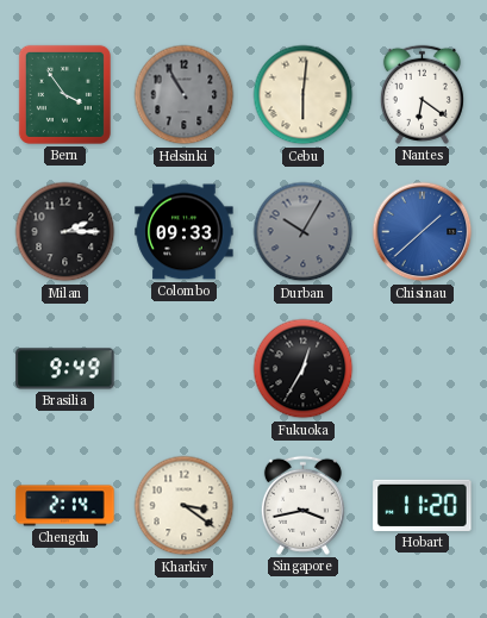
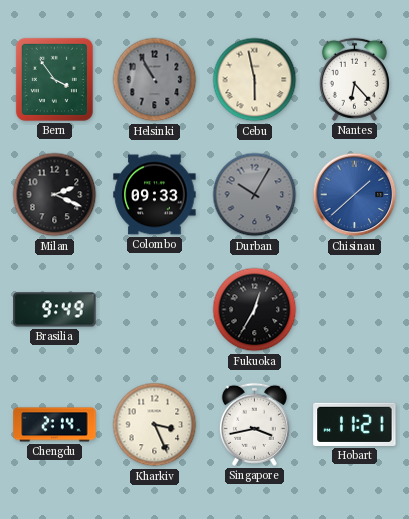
Cebu: 6:01 -> 5:58
Nantes: 6:21 -> 6:23
Milan: 2:15 -> 2:19
Kharkiv: 3:21 -> 3:26
Hobart: 11:20 -> 11:21
